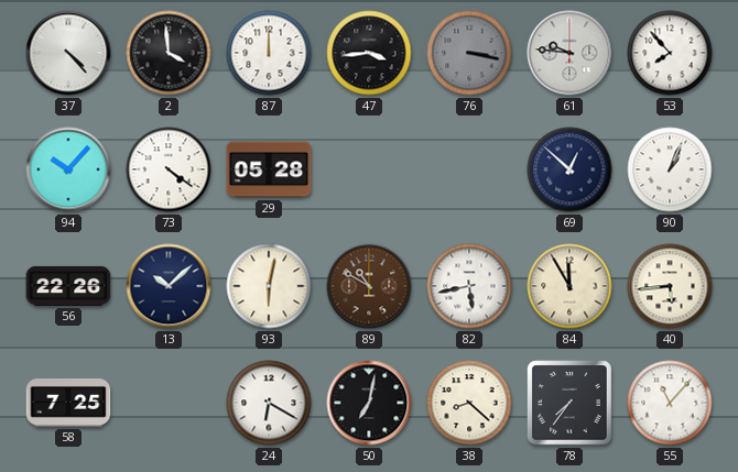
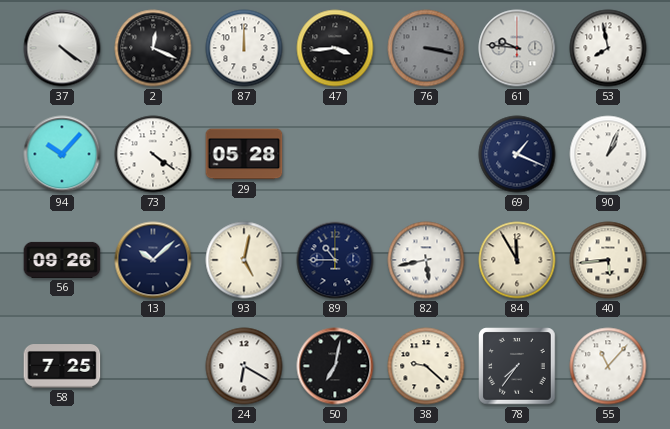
37: 4:23 -> 4:21
2: 3:59 -> 12:19
53: 7:53 -> 7:58
69: 12:52 -> 1:19
56: 22:26 -> 09:26
93: 6:02 -> 5:02
89: 10:50 -> 10:45
89 dial: brown -> navy
38: 8:22 -> 9:22
